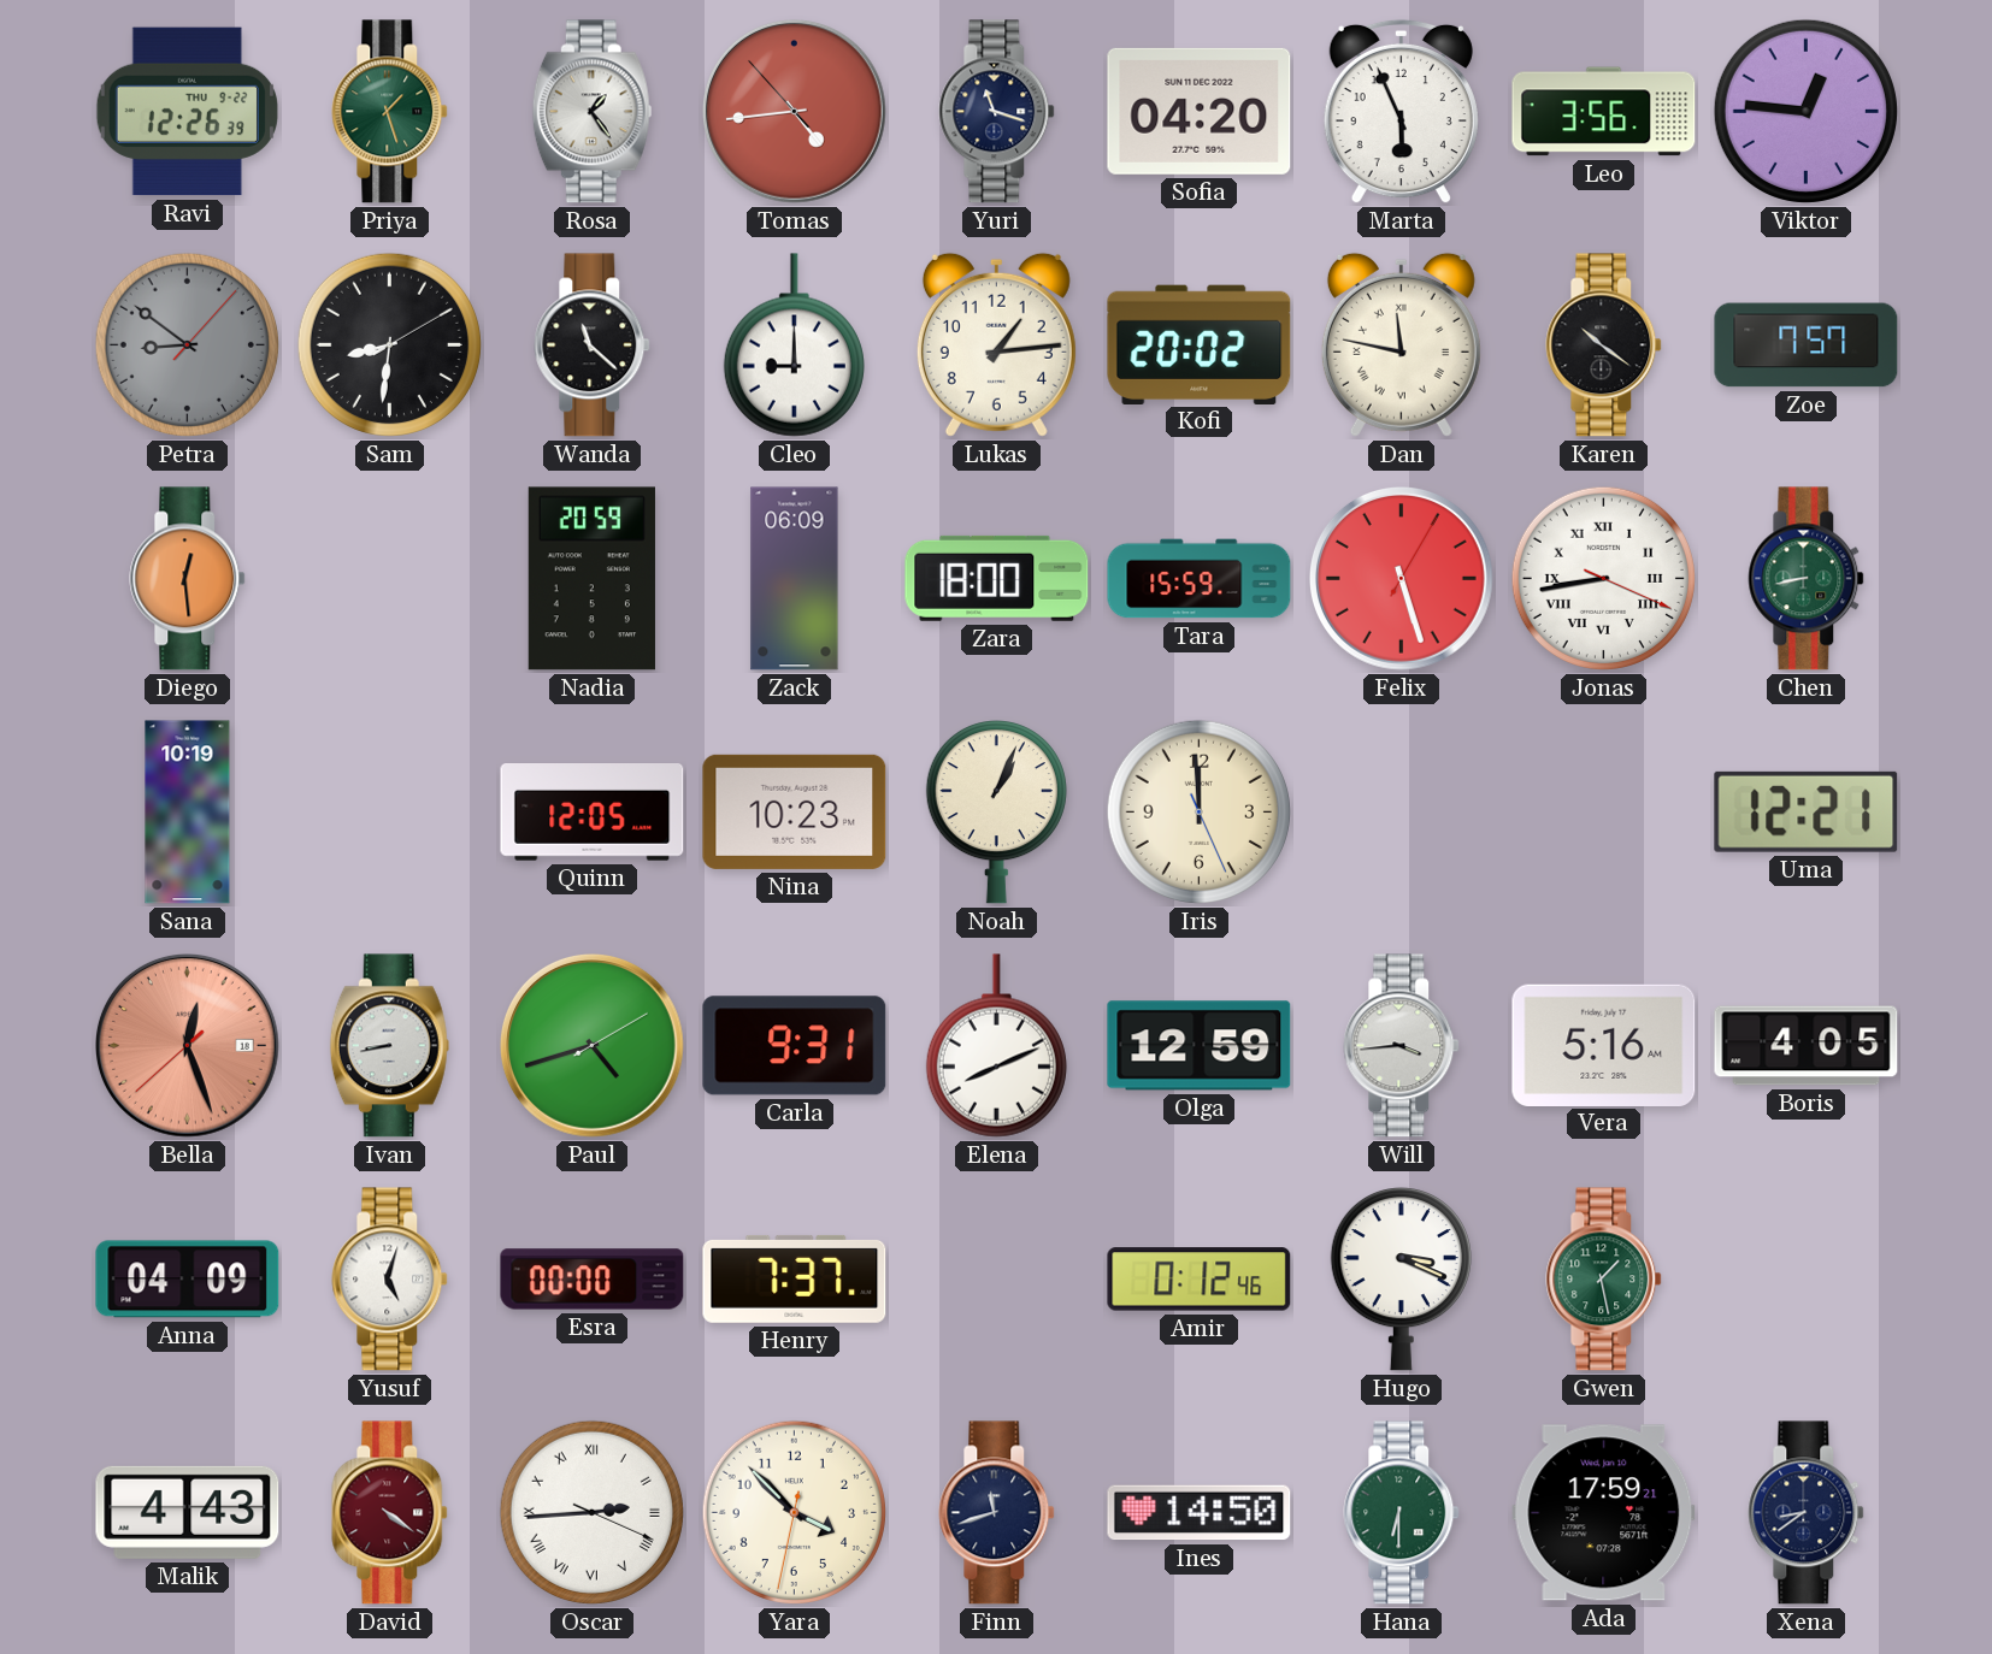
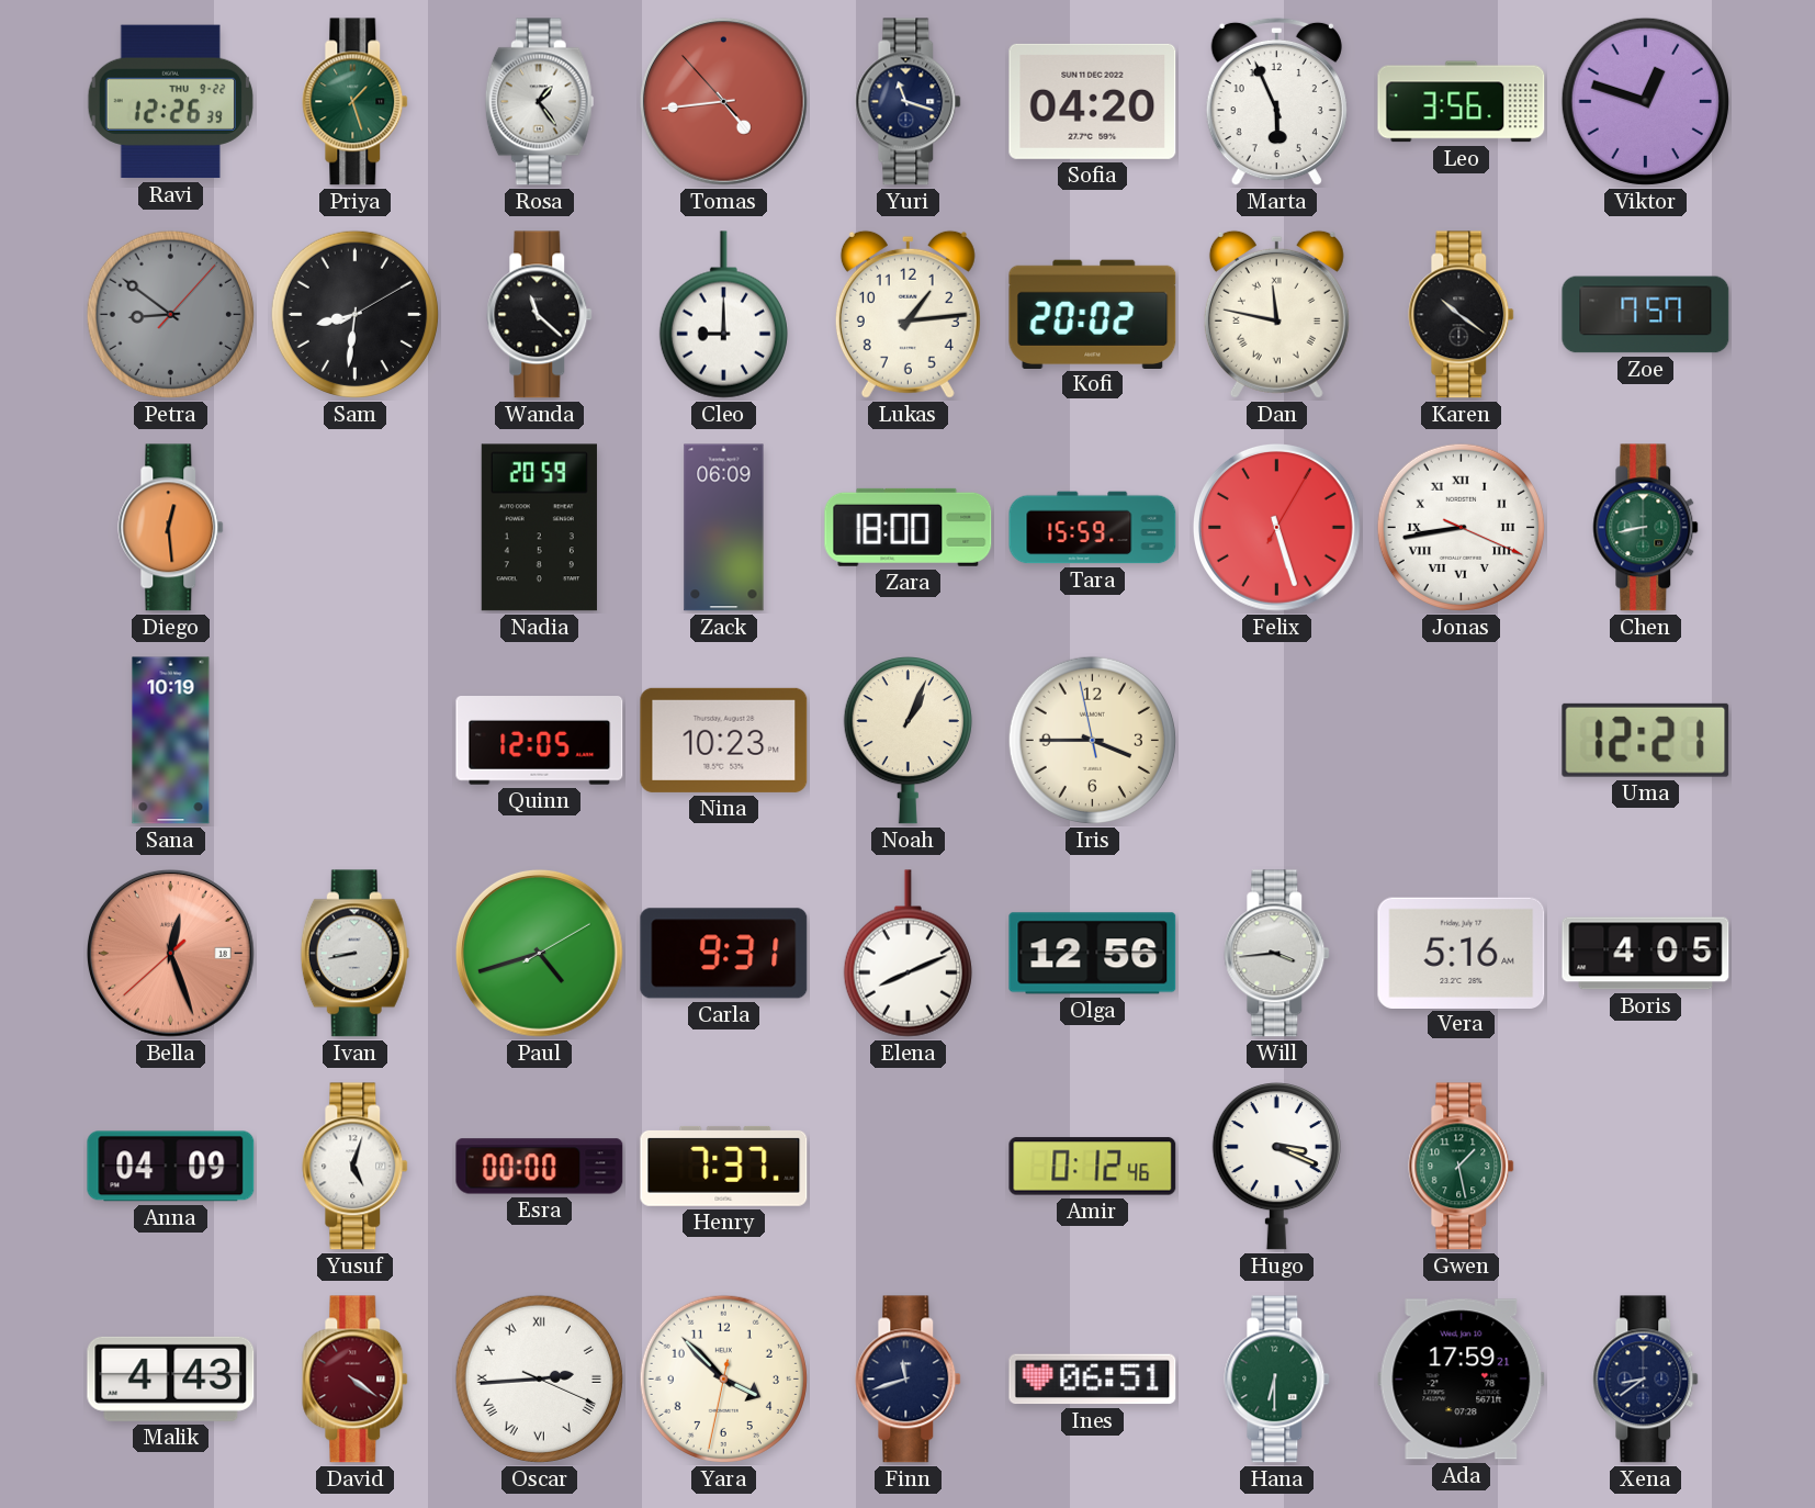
Viktor: 12:46 -> 12:48
Iris: 11:59 -> 3:44
Olga: 12:59 -> 12:56
Ines: 14:50 -> 06:51
